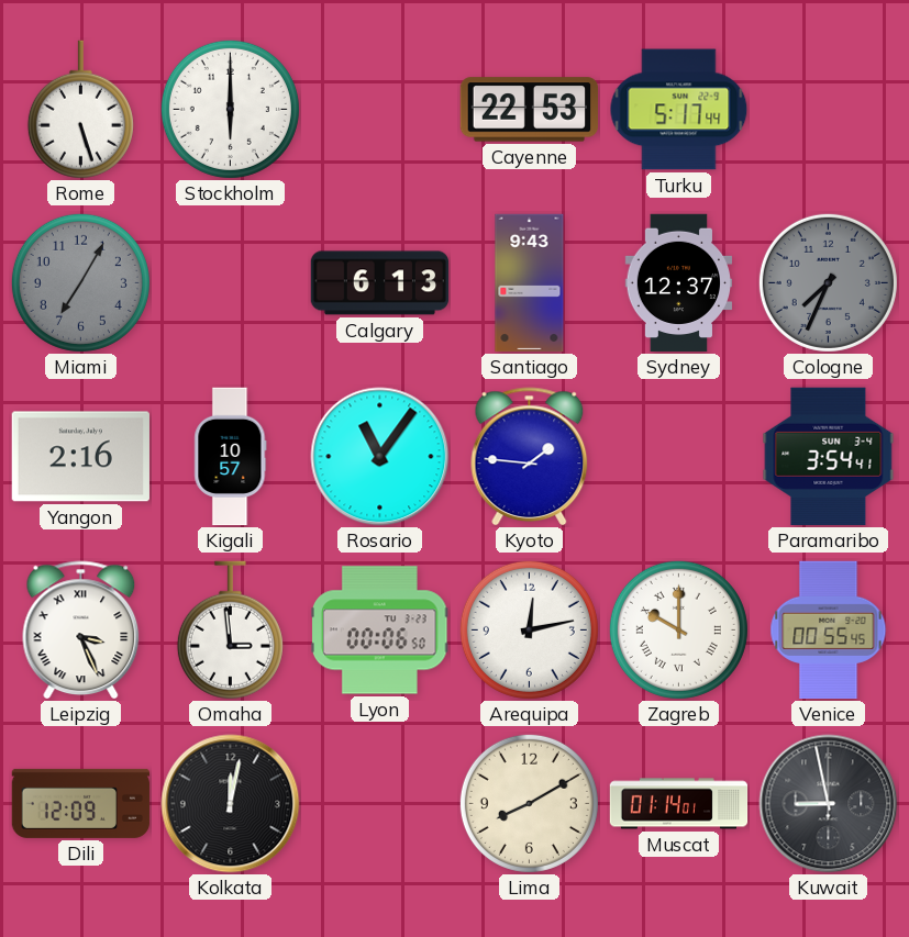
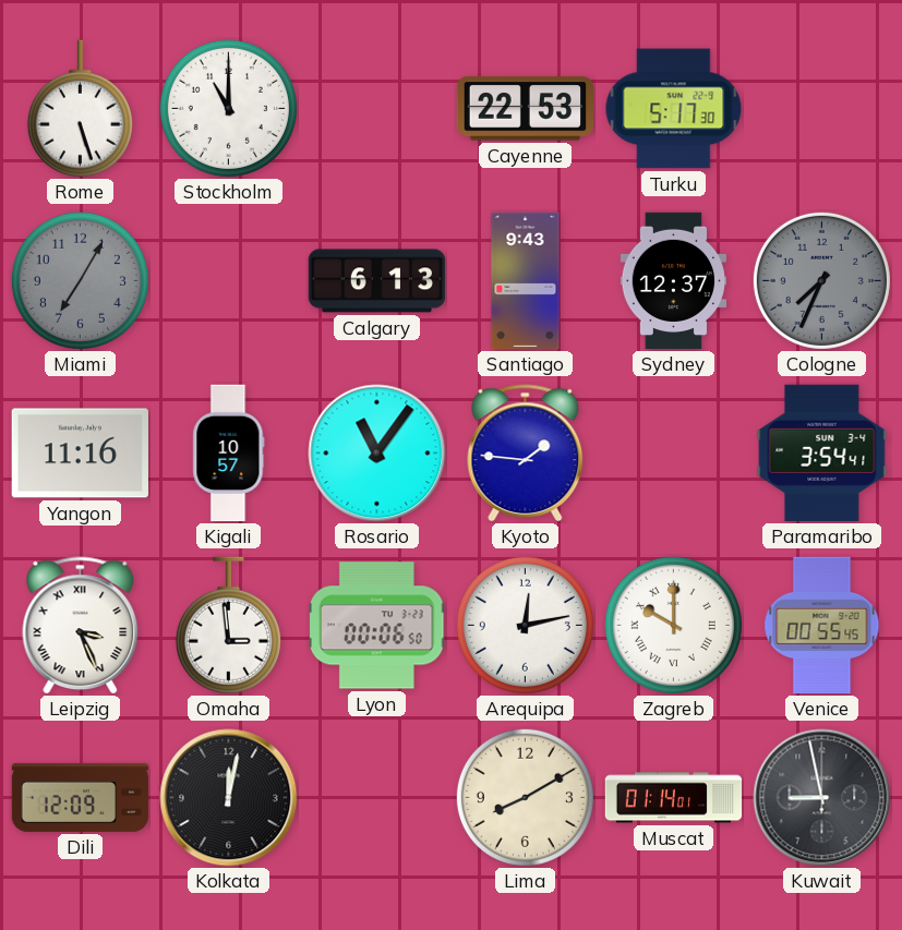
Stockholm: 6:00 -> 11:00
Turku: 5:17:44 -> 5:17:30
Yangon: 2:16 -> 11:16
